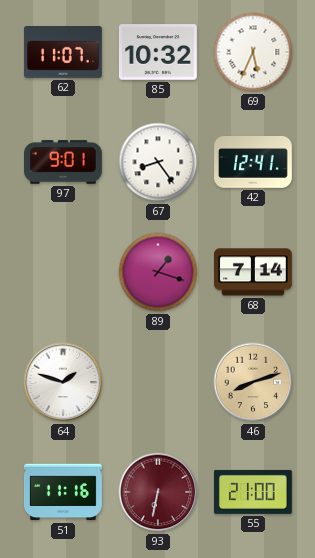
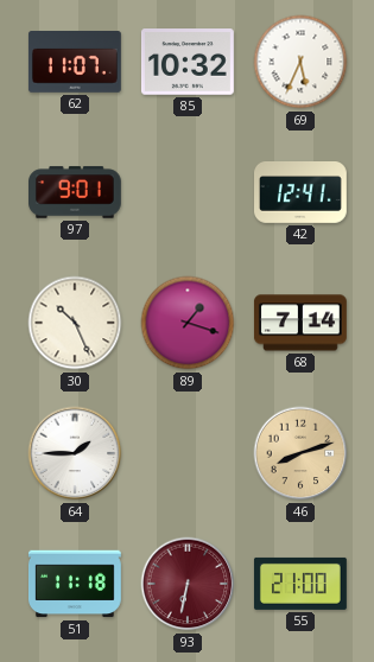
67: 8:24 -> none
30: none -> 10:26
64: 1:48 -> 1:45
51: 11:16 -> 11:18
